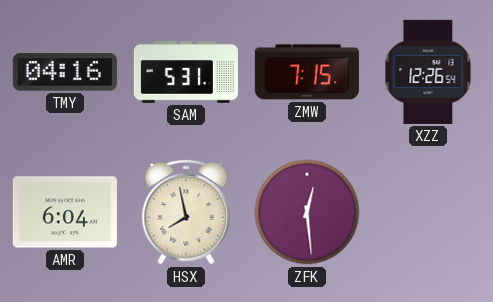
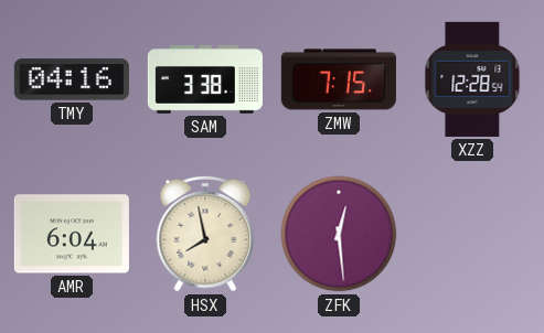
SAM: 5:31 -> 3:38
XZZ: 12:26 -> 12:28
